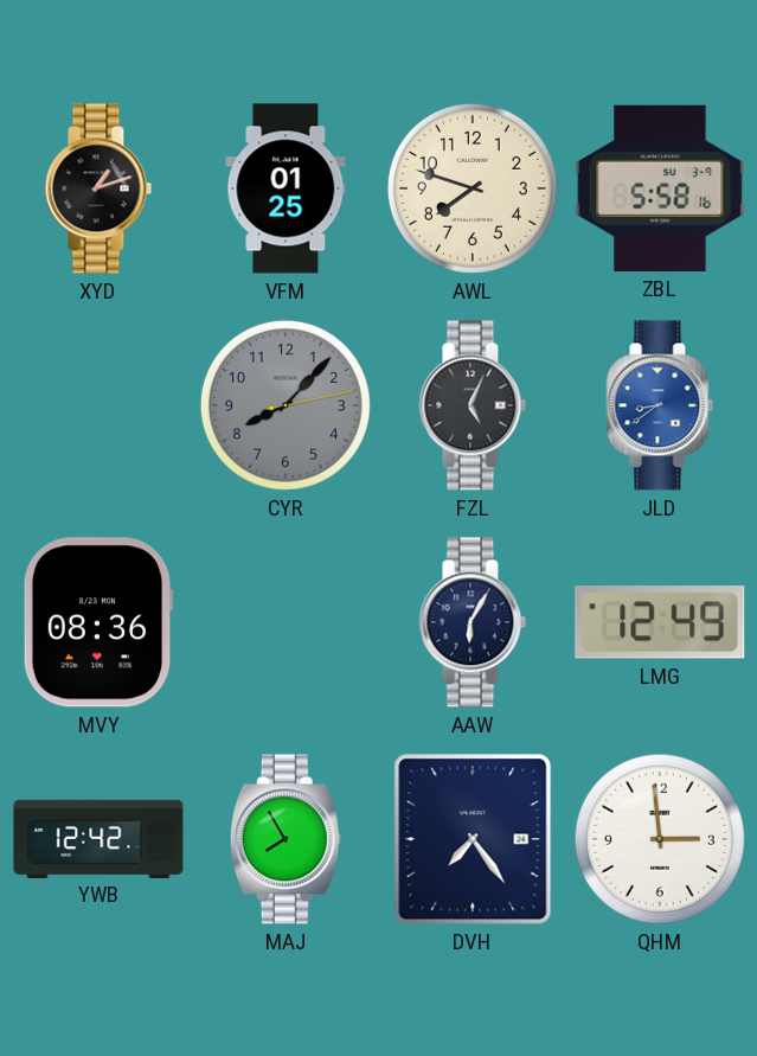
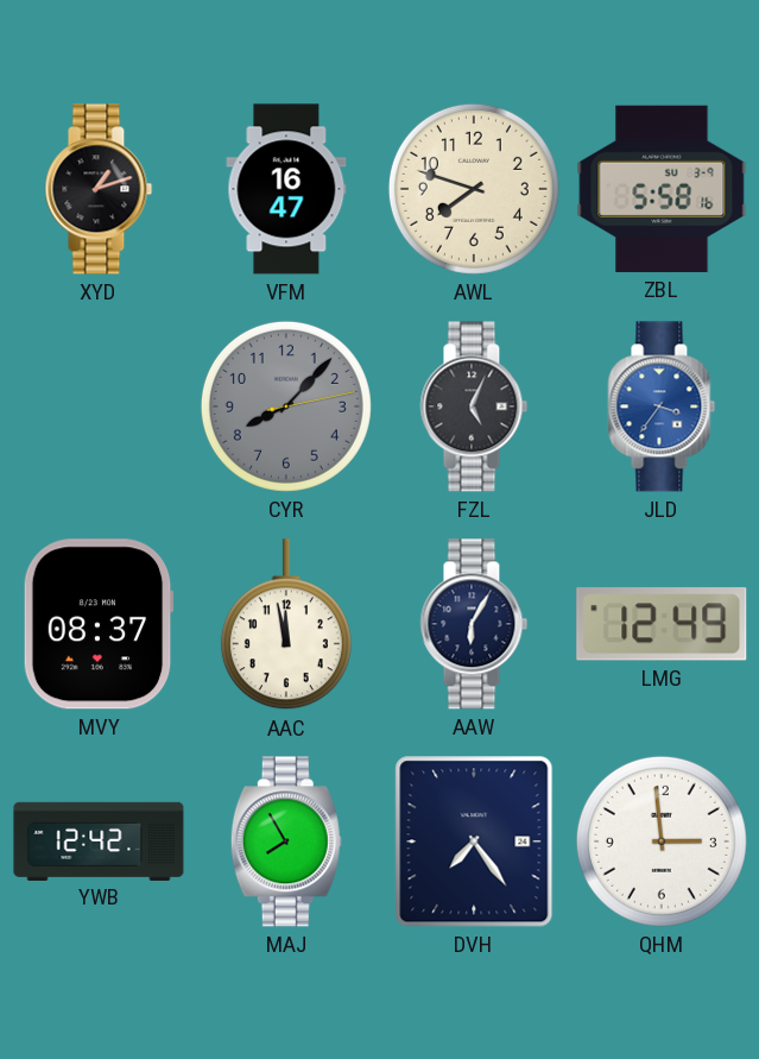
VFM: 01:25 -> 16:47
JLD: 8:39 -> 3:36
MVY: 08:36 -> 08:37
AAC: none -> 11:58
